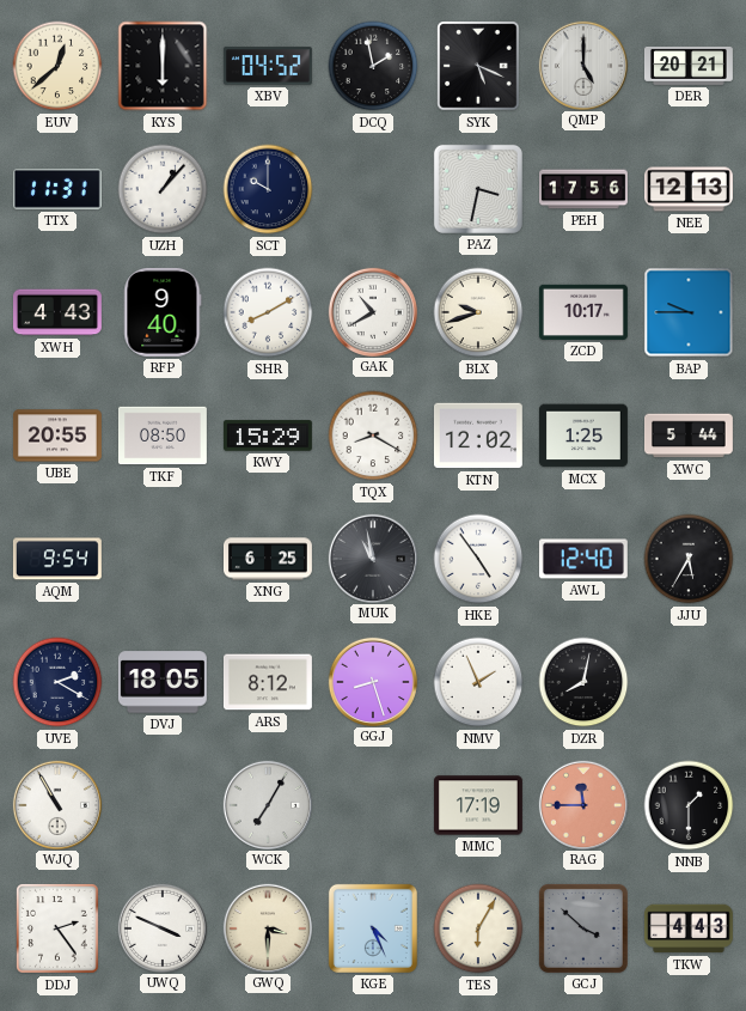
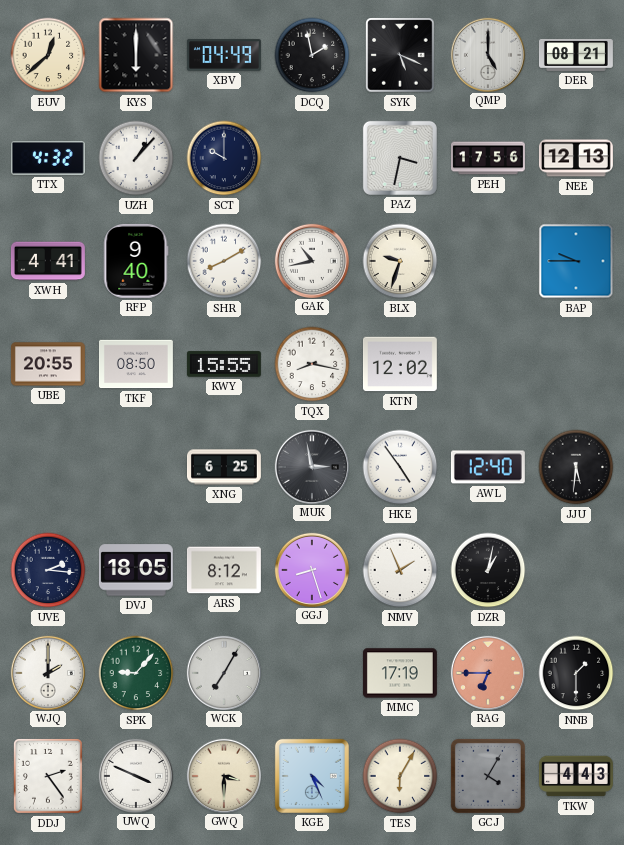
XBV: 04:52 -> 04:49
DER: 20:21 -> 08:21
TTX: 11:31 -> 4:32
XWH: 4:43 -> 4:41
GAK: 10:40 -> 10:43
BLX: 9:42 -> 9:33
ZCD: 10:17 -> none
KWY: 15:29 -> 15:55
TQX: 8:20 -> 8:17
MCX: 1:25 -> none
XWC: 5:44 -> none
AQM: 9:54 -> none
MUK: 10:58 -> 2:58
JJU: 5:35 -> 5:31
UVE: 2:20 -> 2:16
DZR: 8:02 -> 1:02
WJQ: 10:55 -> 2:00
SPK: none -> 9:07
RAG: 11:45 -> 6:45
GCJ: 3:52 -> 4:05
